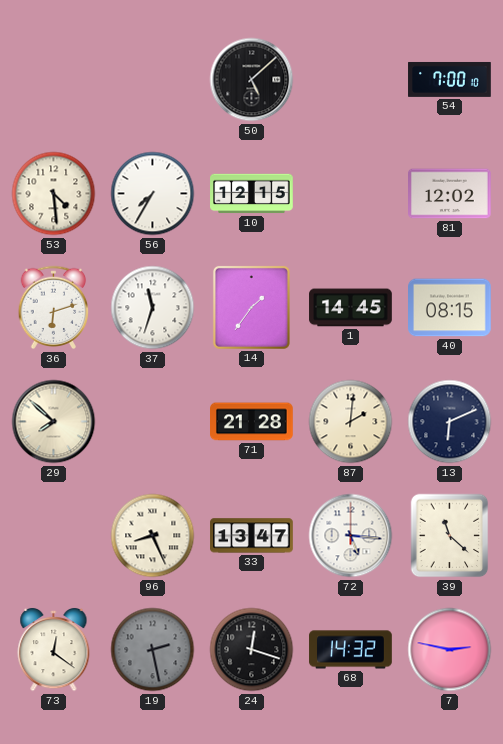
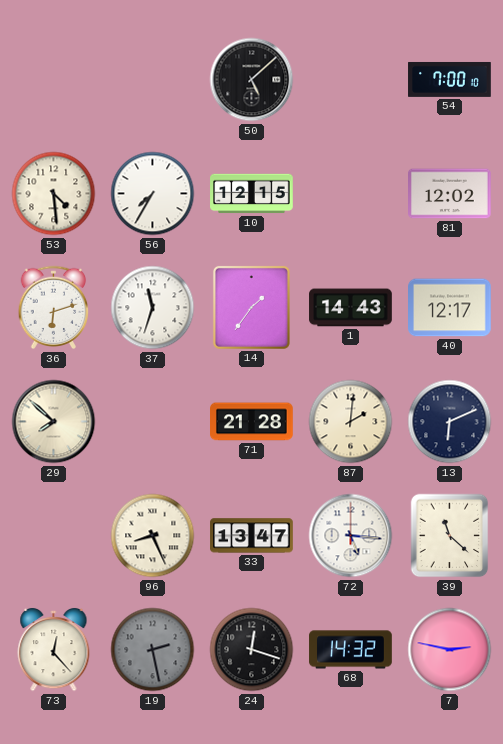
1: 14:45 -> 14:43
40: 08:15 -> 12:17
73: 12:21 -> 12:23
